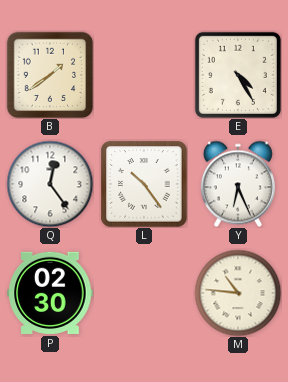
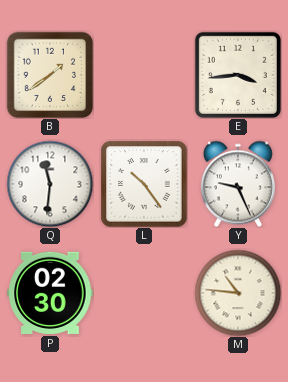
E: 4:25 -> 3:44
Q: 12:24 -> 11:31
Y: 6:26 -> 9:26
